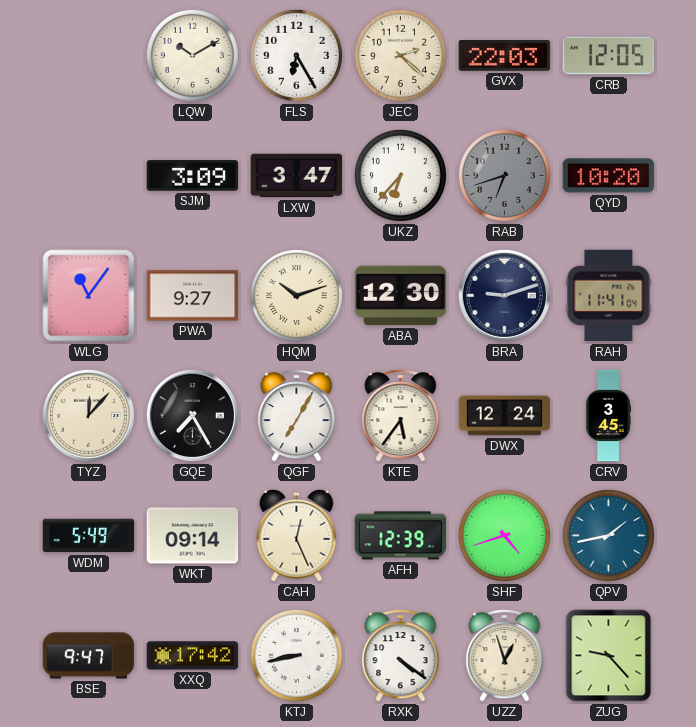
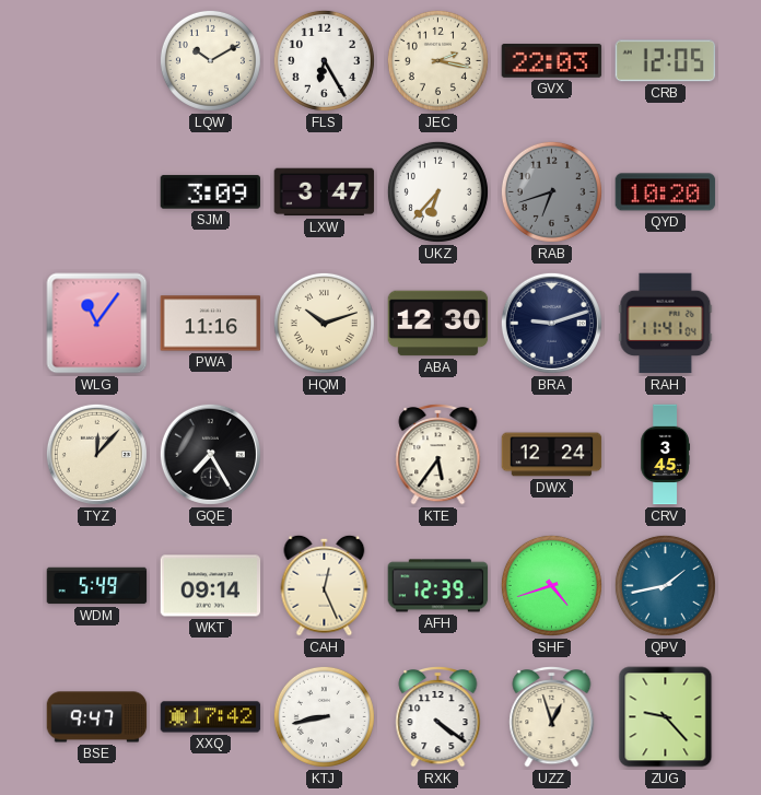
JEC: 2:22 -> 2:17
PWA: 9:27 -> 11:16
QGF: 7:05 -> none
